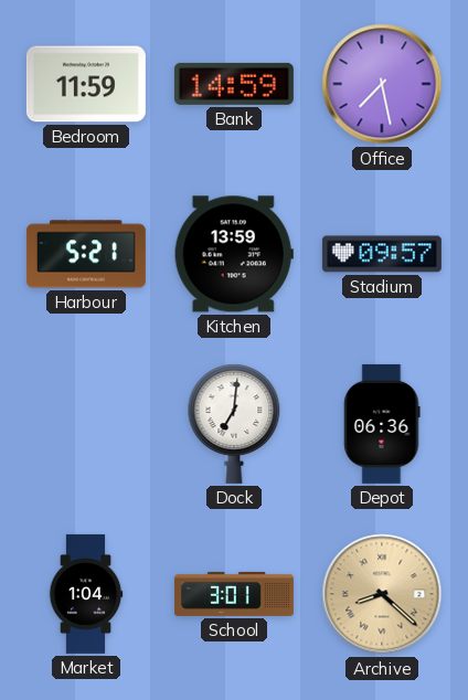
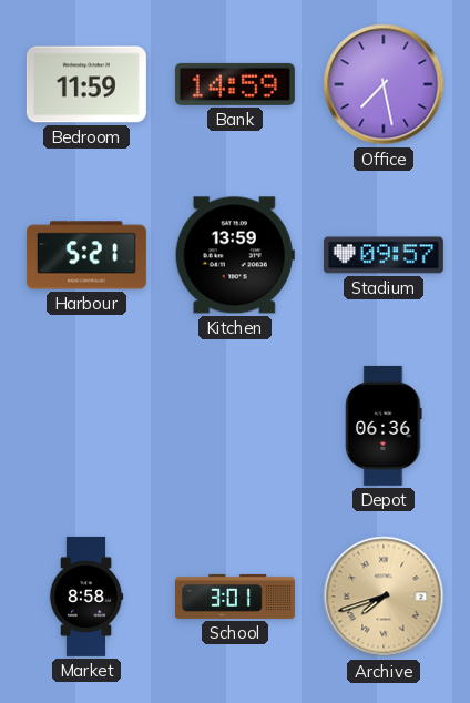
Dock: 7:01 -> none
Market: 1:04 -> 8:58
Archive: 8:22 -> 7:42
